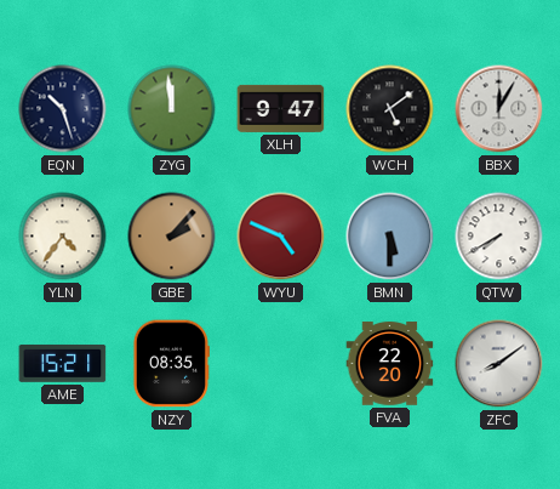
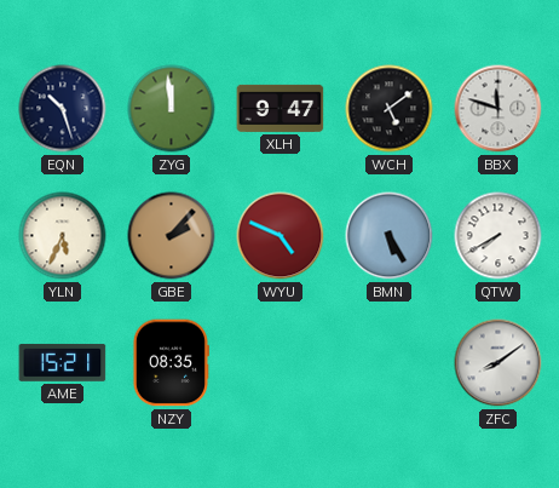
BBX: 12:05 -> 11:48
YLN: 4:36 -> 5:34
BMN: 5:30 -> 5:25
FVA: 22:20 -> none
